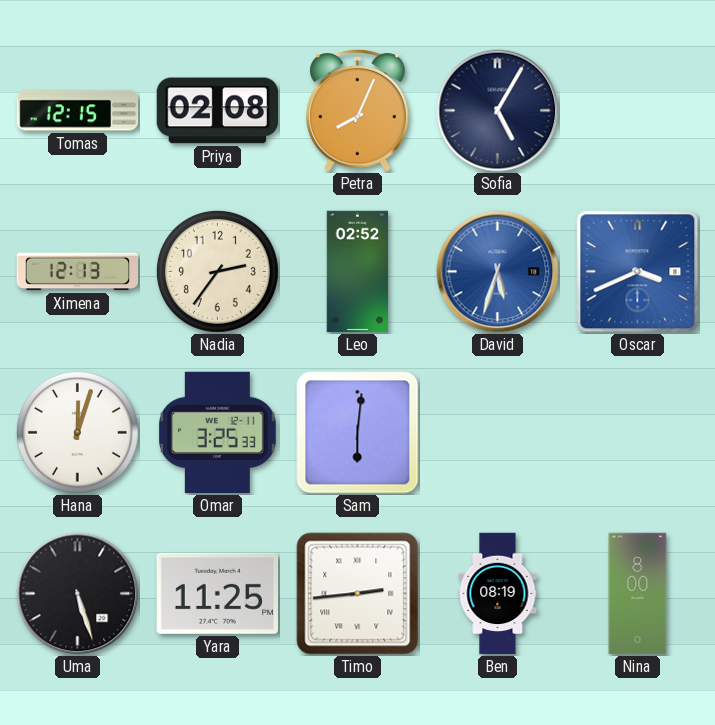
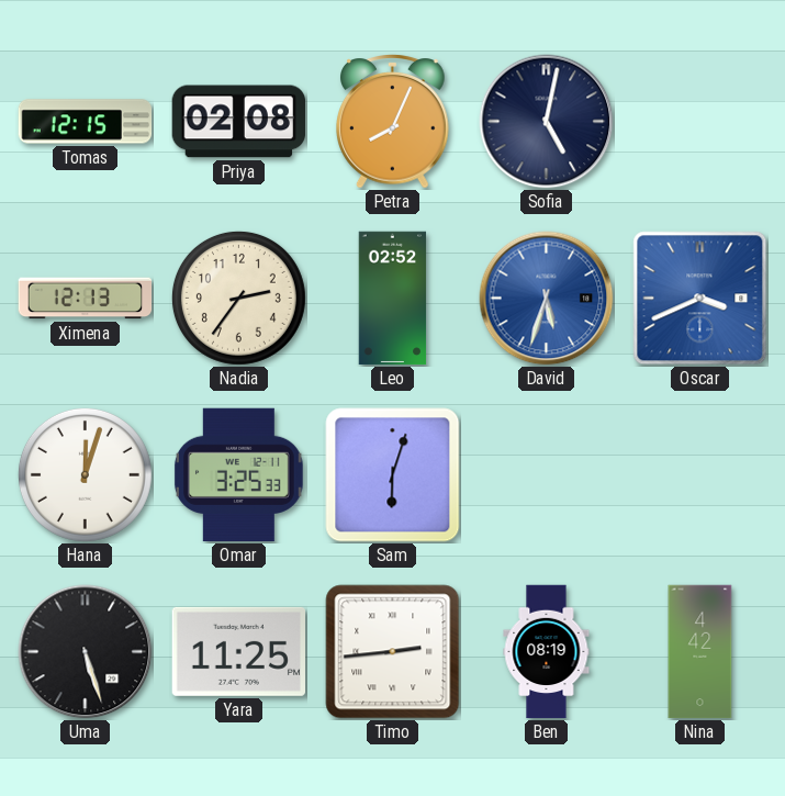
Sofia: 5:05 -> 5:02
Sam: 6:01 -> 6:03
Nina: 8:00 -> 4:42
